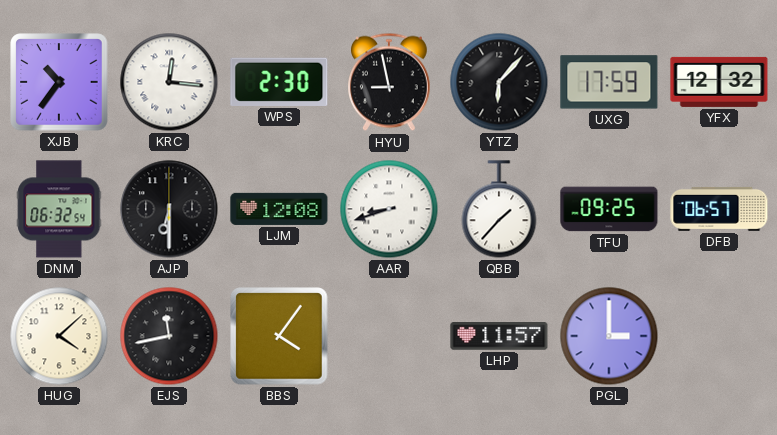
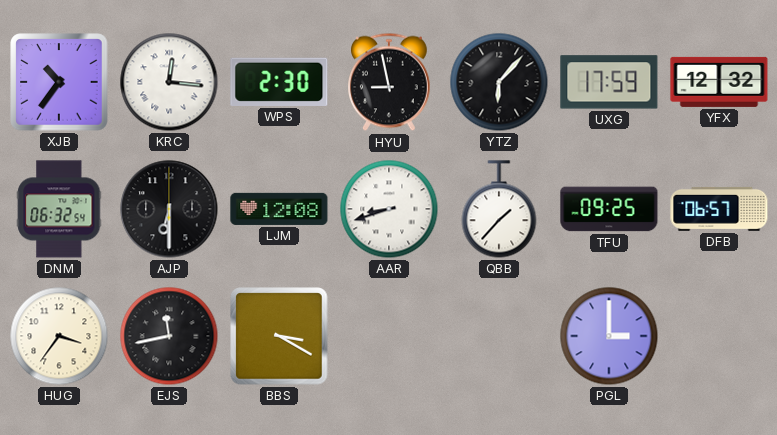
HUG: 4:08 -> 3:36
BBS: 4:06 -> 3:20
LHP: 11:57 -> none
